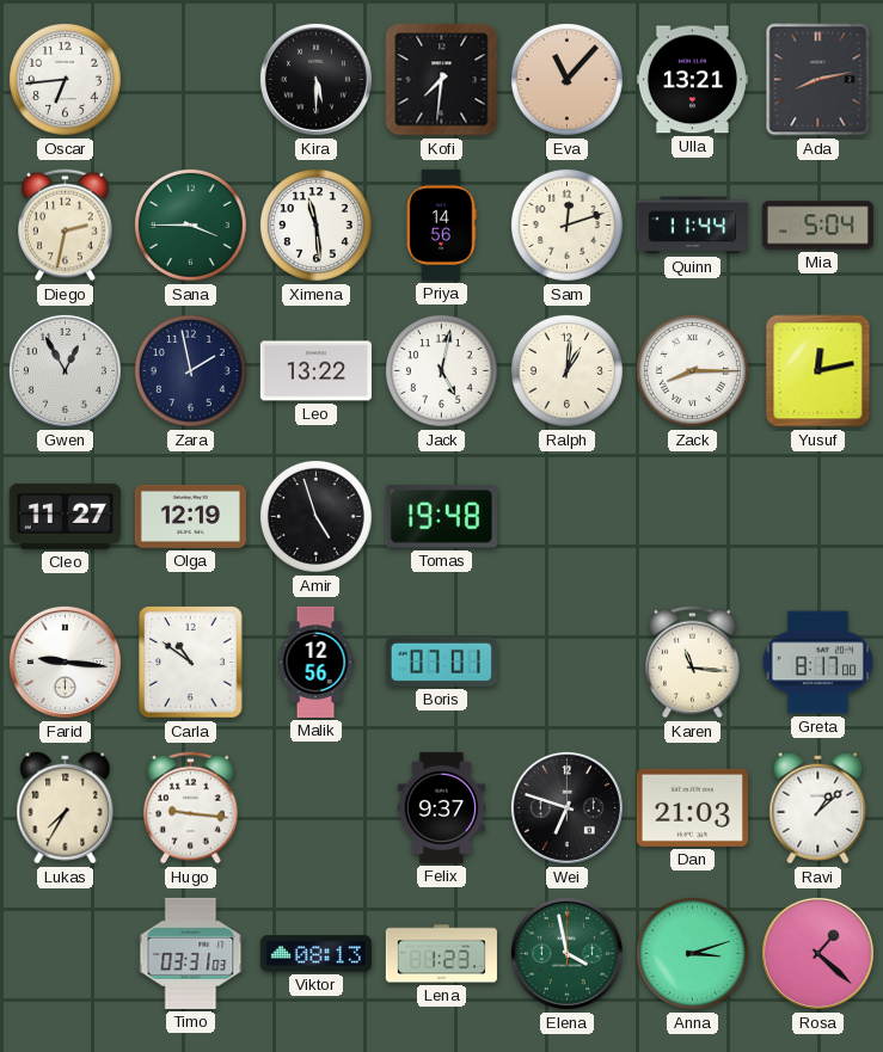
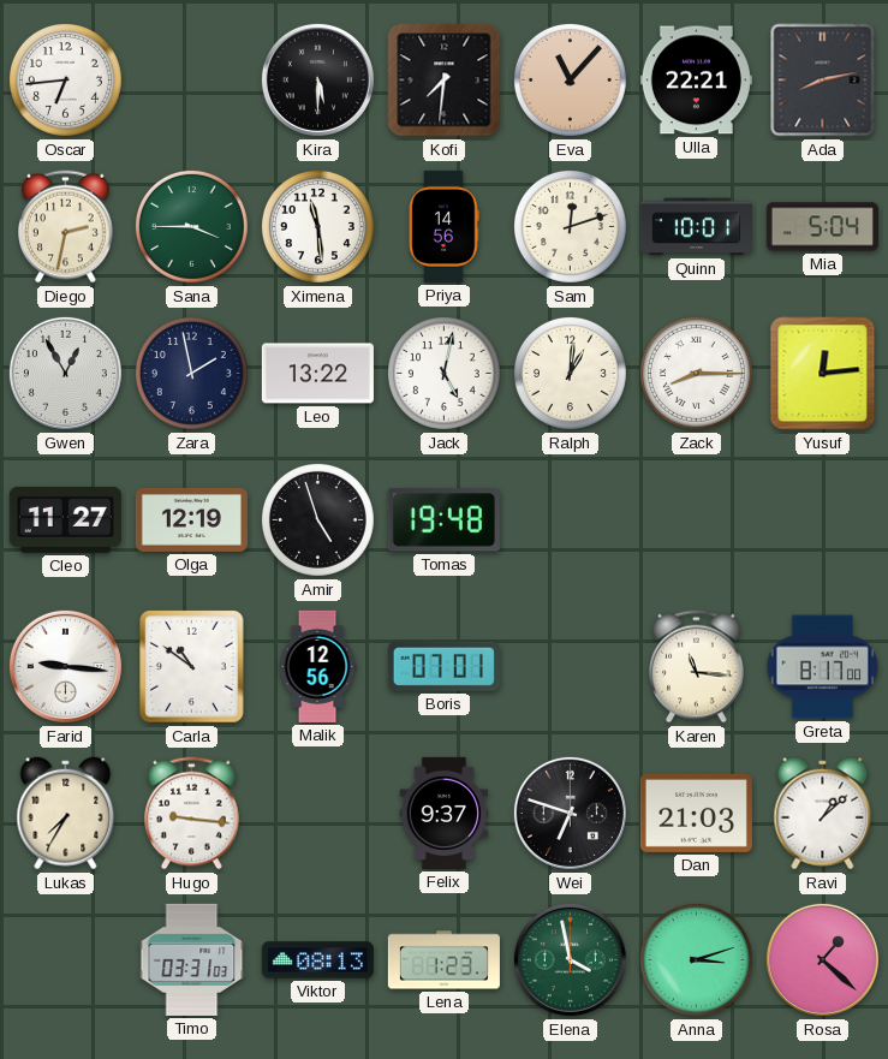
Ulla: 13:21 -> 22:21
Quinn: 11:44 -> 10:01
Yusuf: 12:13 -> 12:14
